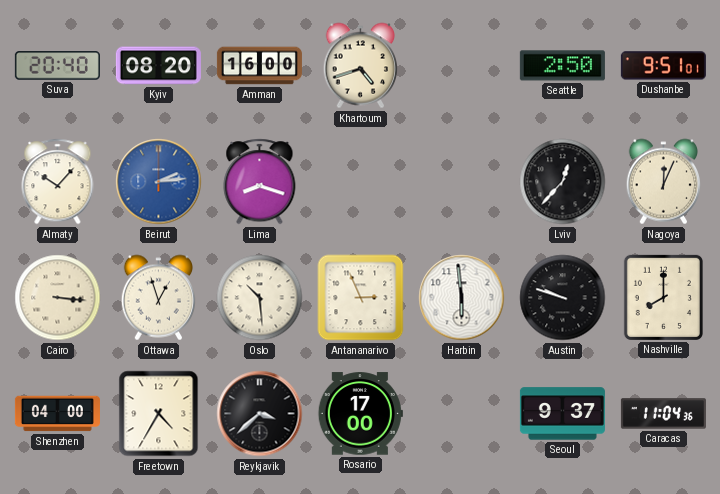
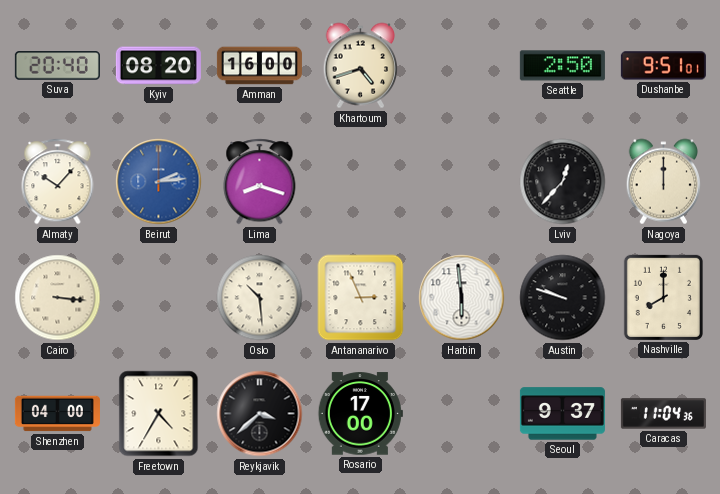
Nagoya: 12:04 -> 12:00
Ottawa: 12:57 -> none
